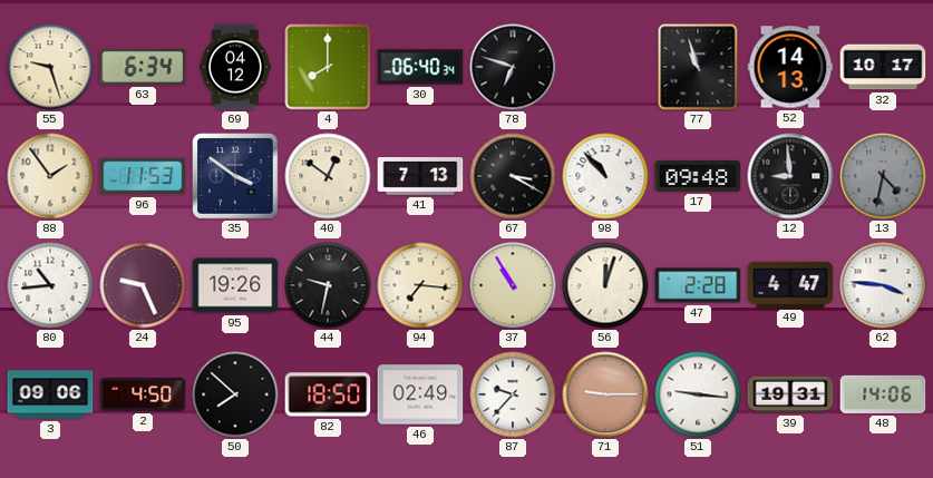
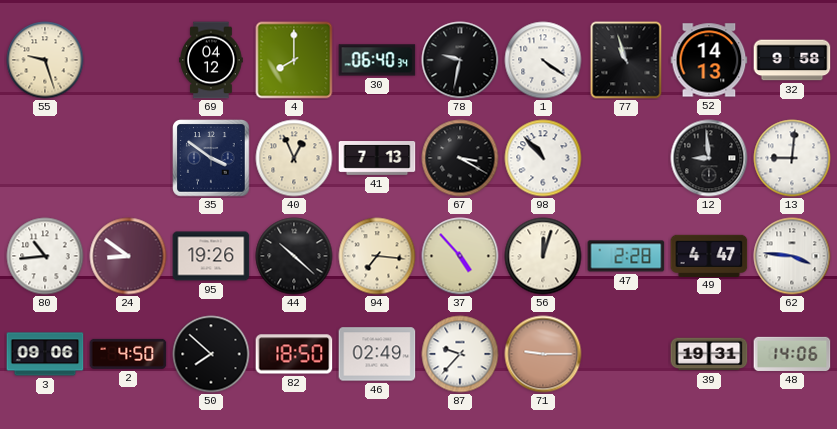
63: 6:34 -> none
78: 6:48 -> 9:32
1: none -> 4:21
32: 10:17 -> 9:58
88: 1:54 -> none
96: 11:53 -> none
40: 12:51 -> 12:56
17: 09:48 -> none
13: 4:32 -> 9:01
13 dial: grey -> white
24: 9:26 -> 8:51
44: 9:32 -> 10:22
37: 10:55 -> 4:53
51: 9:16 -> none
